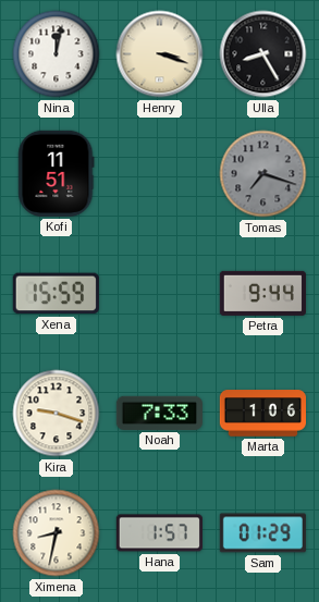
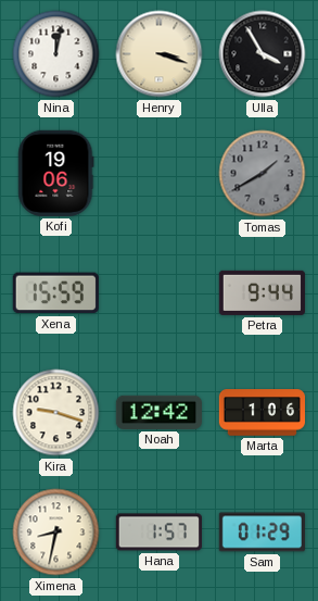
Ulla: 8:25 -> 3:55
Kofi: 11:51 -> 19:06
Tomas: 7:18 -> 1:40
Noah: 7:33 -> 12:42
